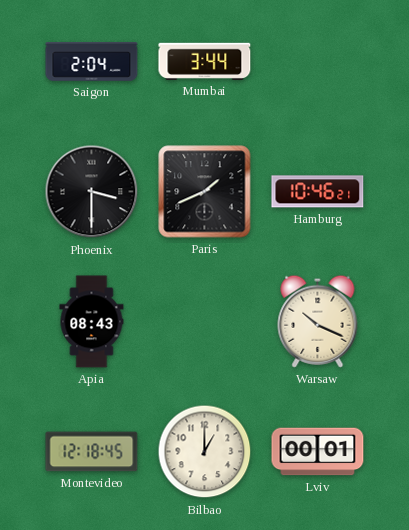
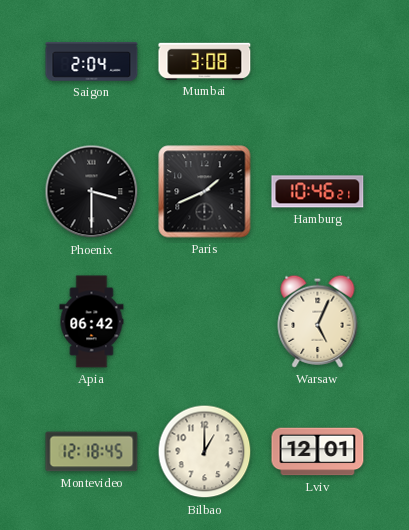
Mumbai: 3:44 -> 3:08
Apia: 08:43 -> 06:42
Warsaw: 10:19 -> 5:04
Lviv: 00:01 -> 12:01
